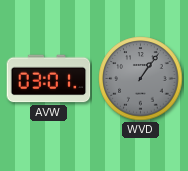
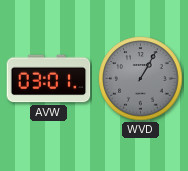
WVD: 1:06 -> 1:05
